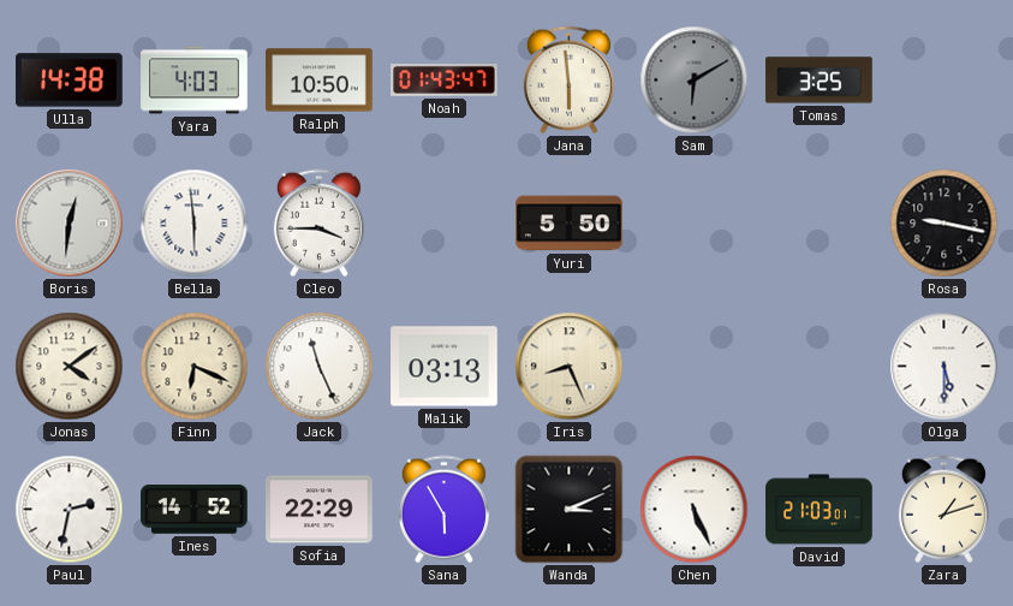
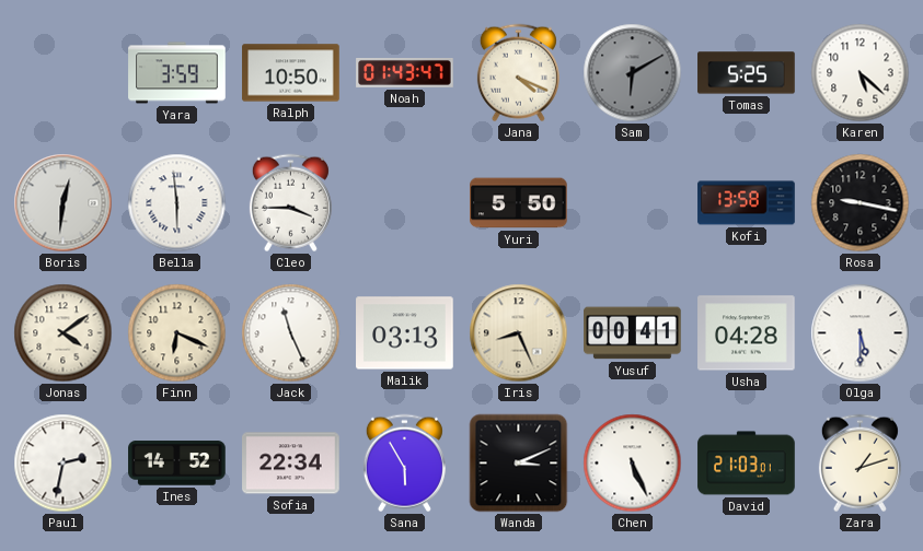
Ulla: 14:38 -> none
Yara: 4:03 -> 3:59
Jana: 5:59 -> 4:19
Tomas: 3:25 -> 5:25
Karen: none -> 5:22
Kofi: none -> 13:58
Yusuf: none -> 00:41
Usha: none -> 04:28
Sofia: 22:29 -> 22:34
